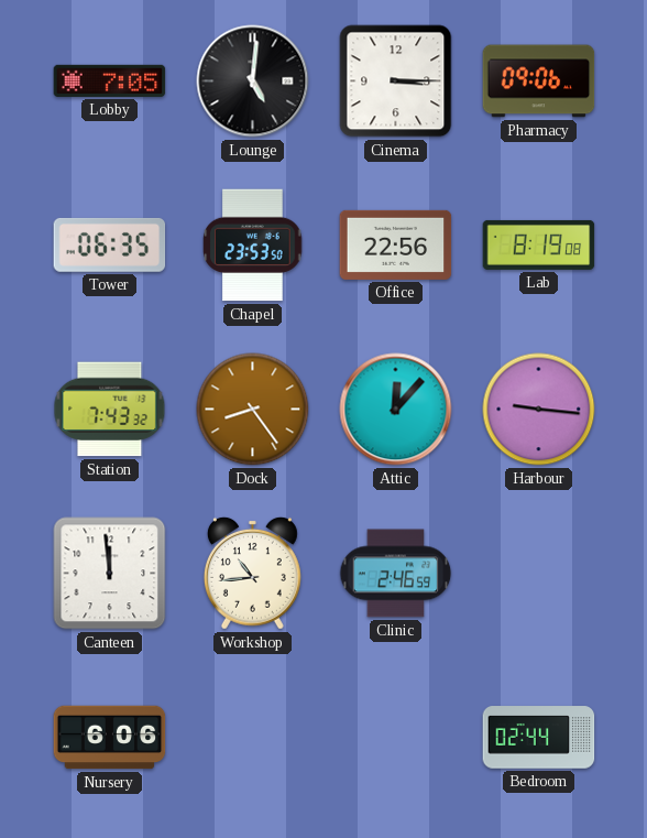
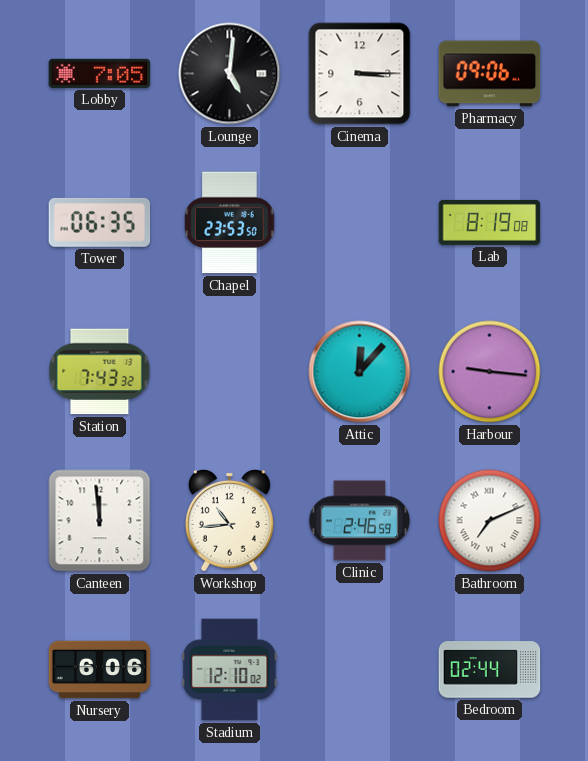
Office: 22:56 -> none
Dock: 8:24 -> none
Bathroom: none -> 7:11
Stadium: none -> 12:10
